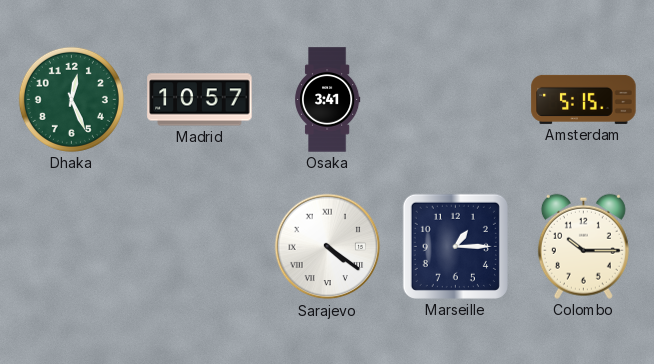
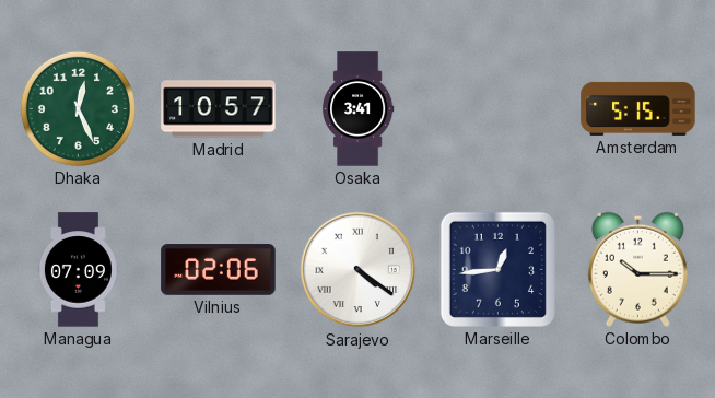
Managua: none -> 07:09
Vilnius: none -> 02:06
Marseille: 1:15 -> 12:44
